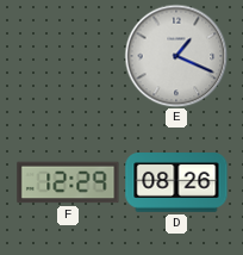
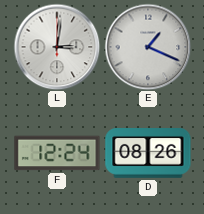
L: none -> 3:01
F: 12:29 -> 12:24
